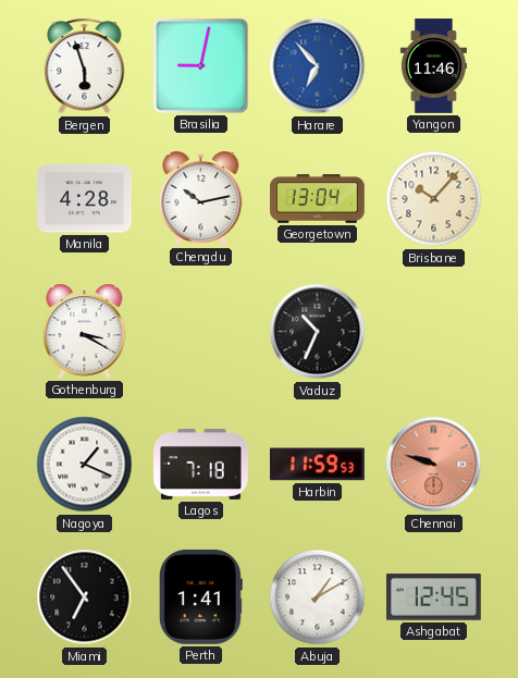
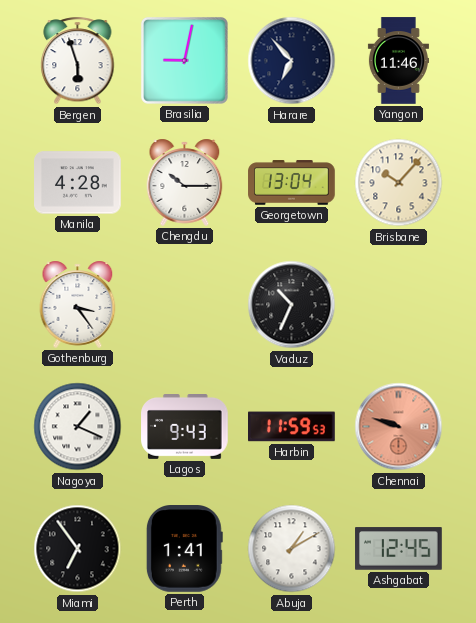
Harare dial: blue -> navy
Chengdu: 10:13 -> 10:15
Gothenburg: 3:20 -> 3:24
Lagos: 7:18 -> 9:43
